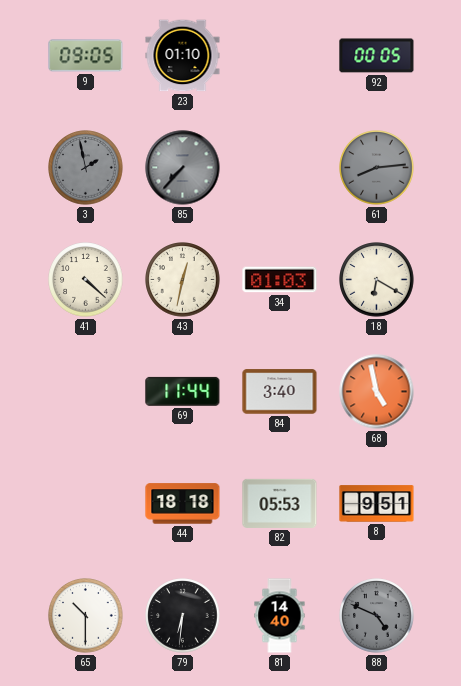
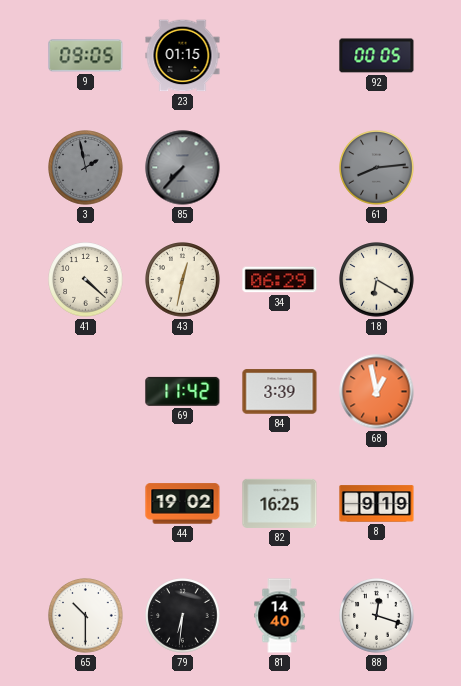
23: 01:10 -> 01:15
34: 01:03 -> 06:29
69: 11:44 -> 11:42
84: 3:40 -> 3:39
68: 4:58 -> 12:58
44: 18:18 -> 19:02
82: 05:53 -> 16:25
8: 9:51 -> 9:19
88: 4:49 -> 12:18
88 dial: grey -> white
